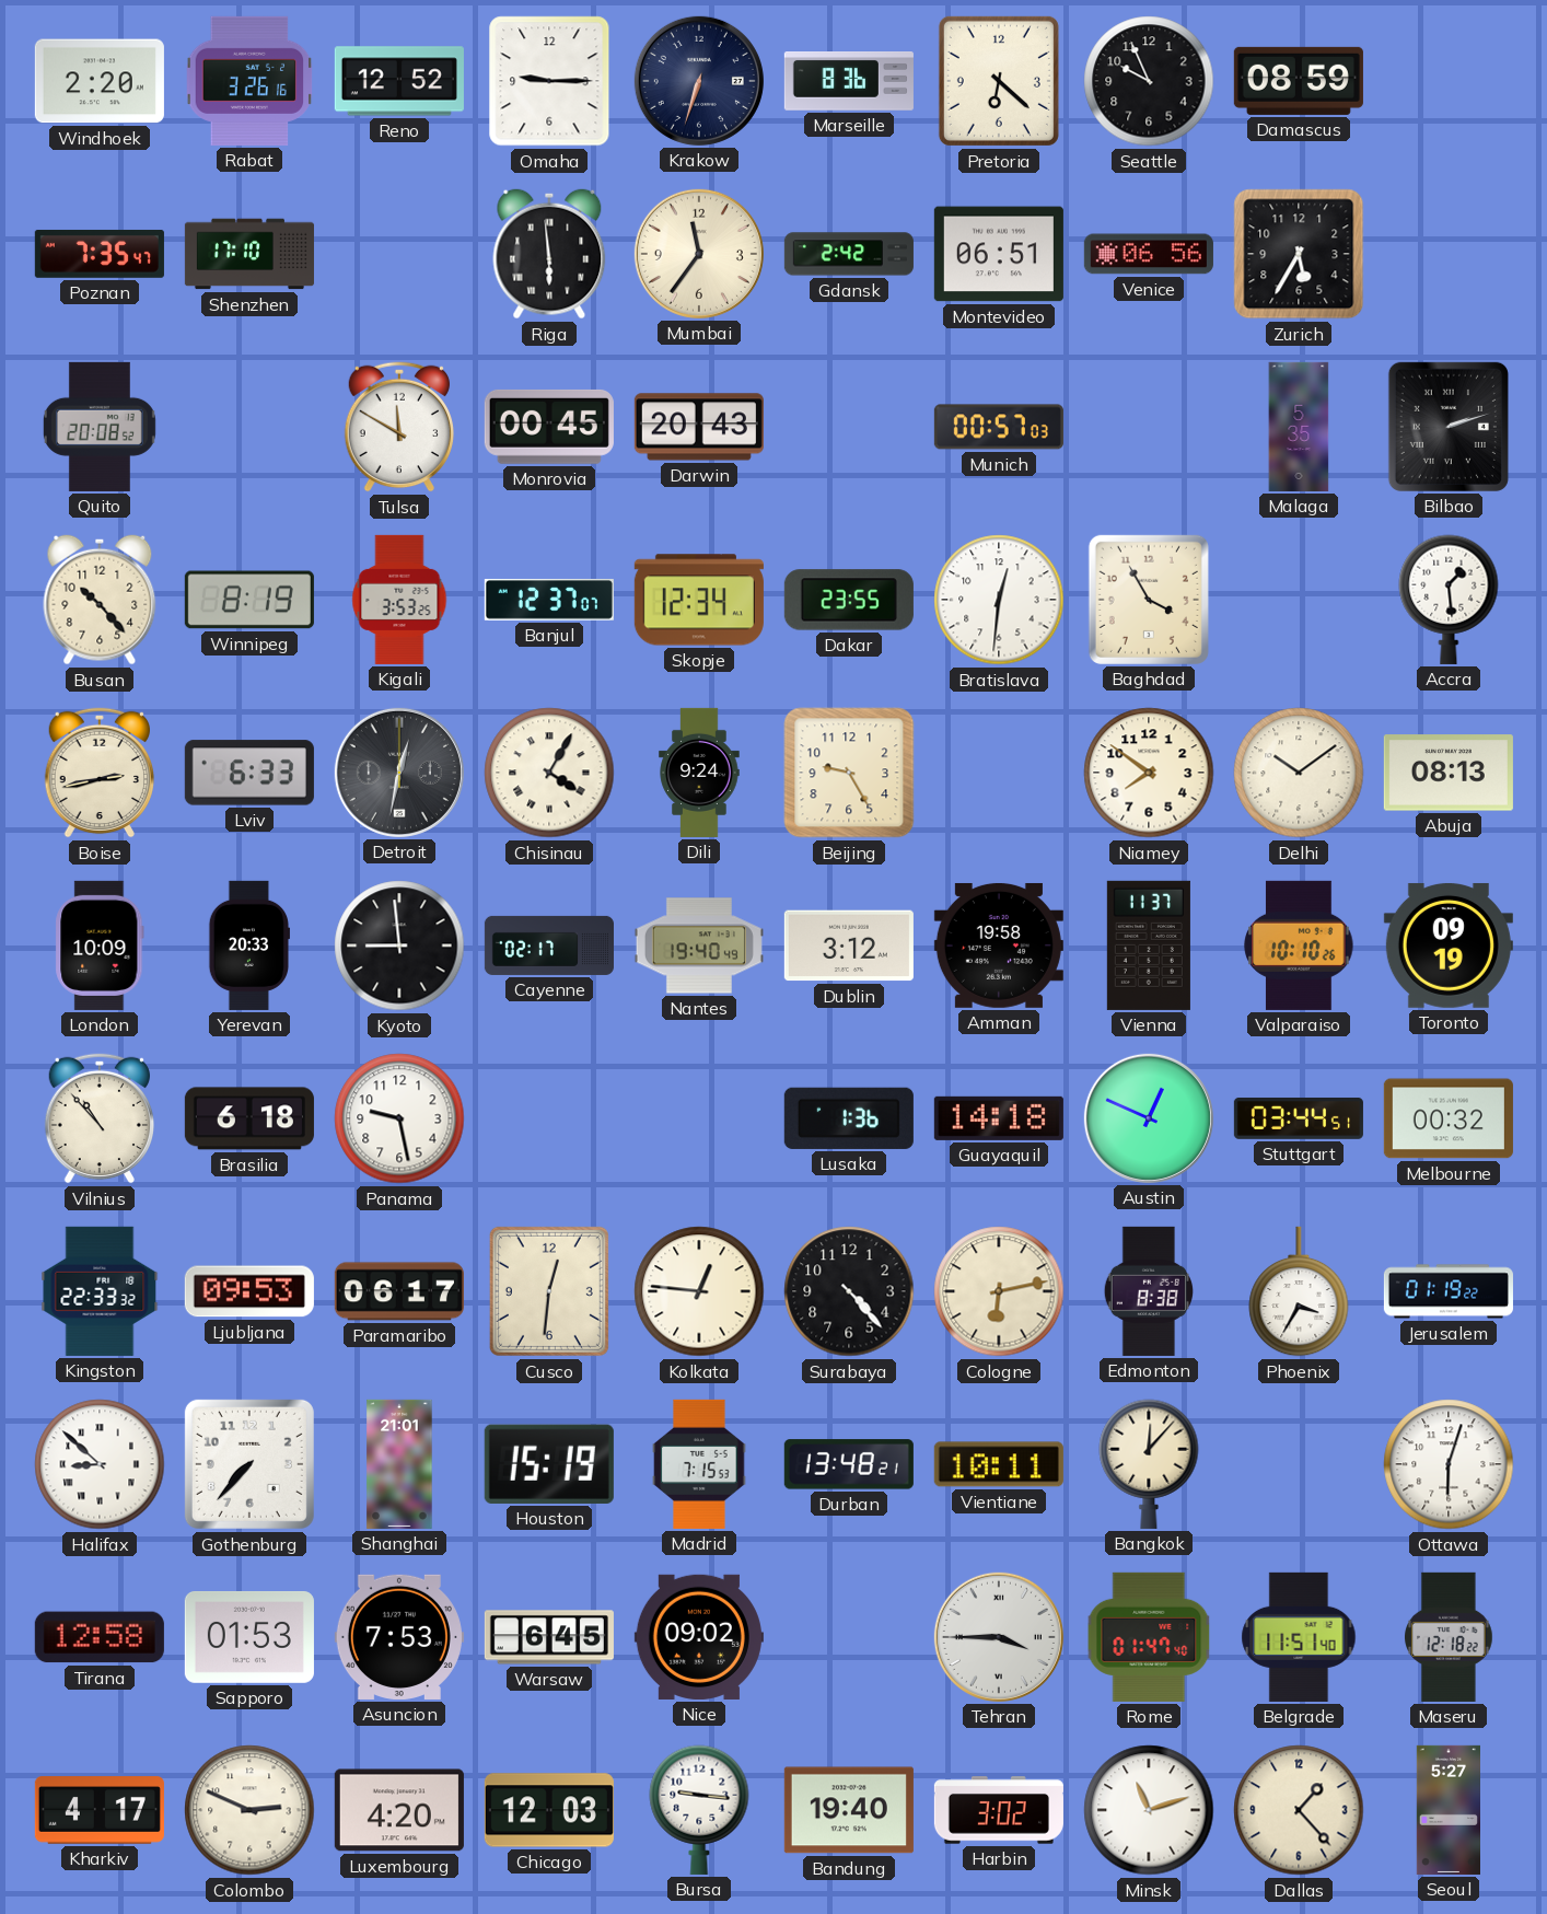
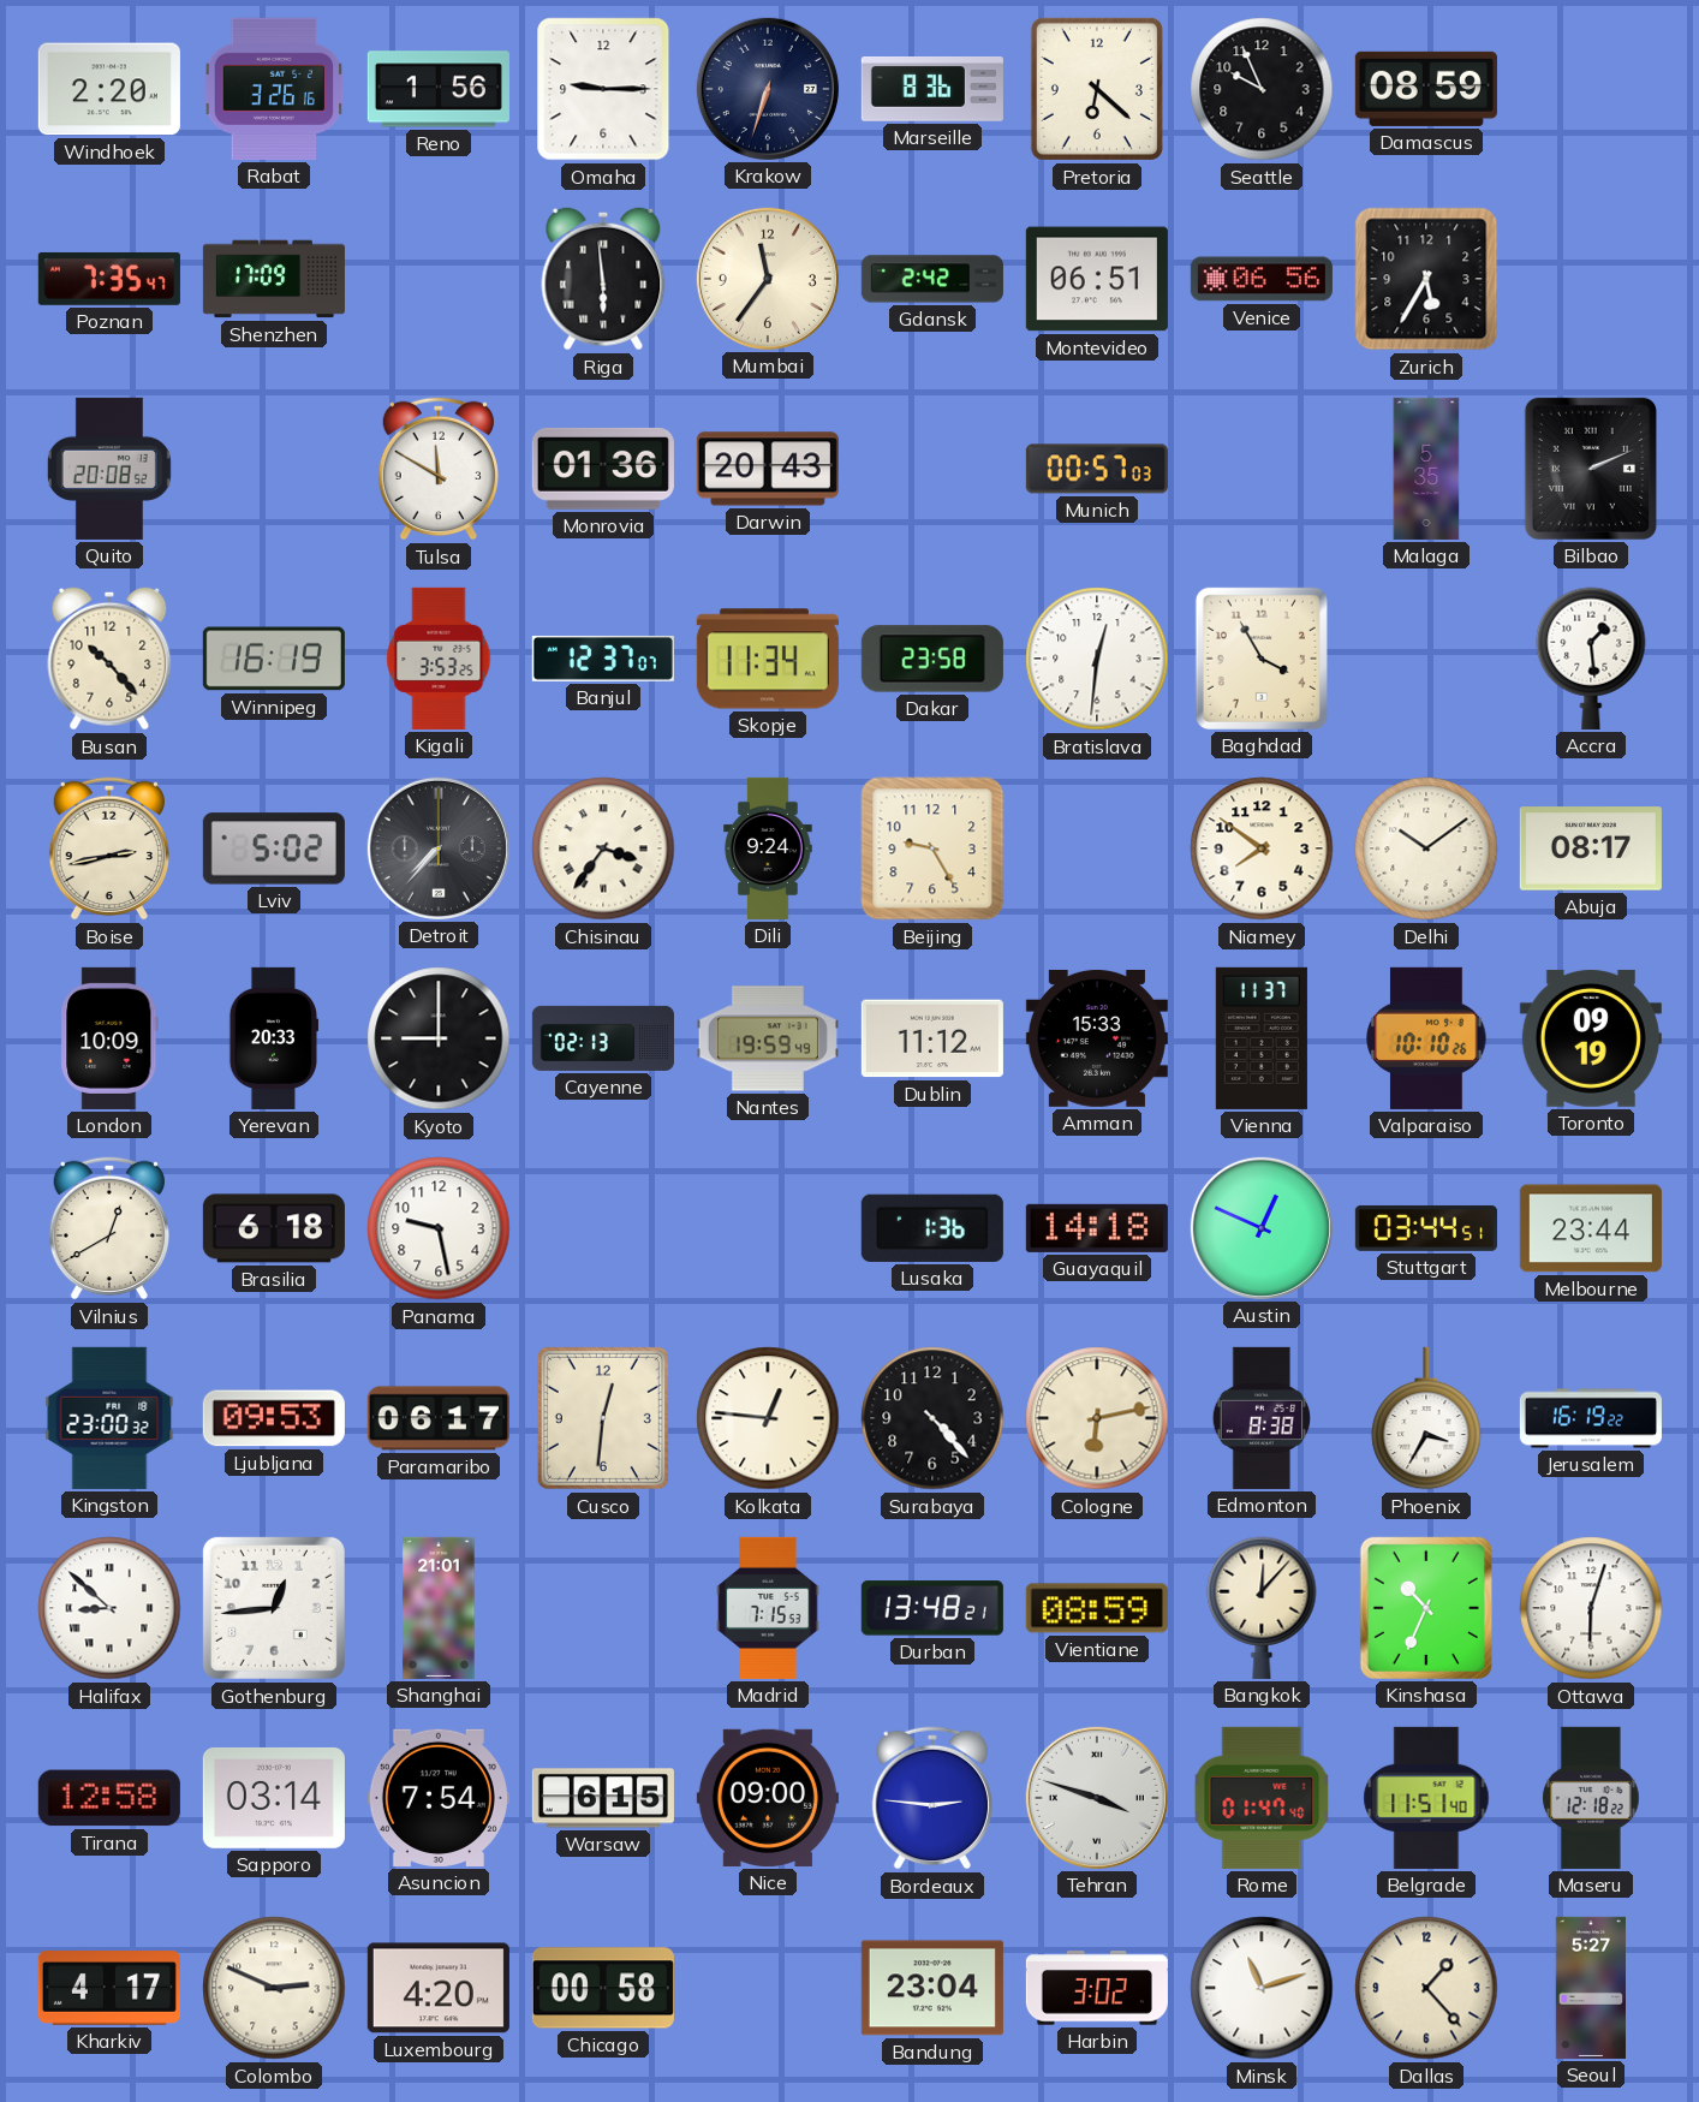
Reno: 12:52 -> 1:56
Shenzhen: 17:10 -> 17:09
Monrovia: 00:45 -> 01:36
Bilbao: 2:12 -> 2:11
Winnipeg: 8:19 -> 16:19
Skopje: 12:34 -> 11:34
Dakar: 23:55 -> 23:58
Lviv: 6:33 -> 5:02
Detroit: 12:32 -> 7:37
Chisinau: 4:05 -> 3:36
Abuja: 08:13 -> 08:17
Kyoto: 8:59 -> 9:00
Cayenne: 02:17 -> 02:13
Nantes: 19:40 -> 19:59
Dublin: 3:12 -> 11:12
Amman: 19:58 -> 15:33
Vilnius: 10:53 -> 12:40
Melbourne: 00:32 -> 23:44
Kingston: 22:33 -> 23:00
Jerusalem: 01:19 -> 16:19
Gothenburg: 7:37 -> 12:44
Houston: 15:19 -> none
Vientiane: 10:11 -> 08:59
Kinshasa: none -> 10:34
Sapporo: 01:53 -> 03:14
Asuncion: 7:53 -> 7:54
Warsaw: 6:45 -> 6:15
Nice: 09:02 -> 09:00
Bordeaux: none -> 2:46
Tehran: 3:45 -> 3:48
Chicago: 12:03 -> 00:58
Bursa: 9:16 -> none
Bandung: 19:40 -> 23:04
